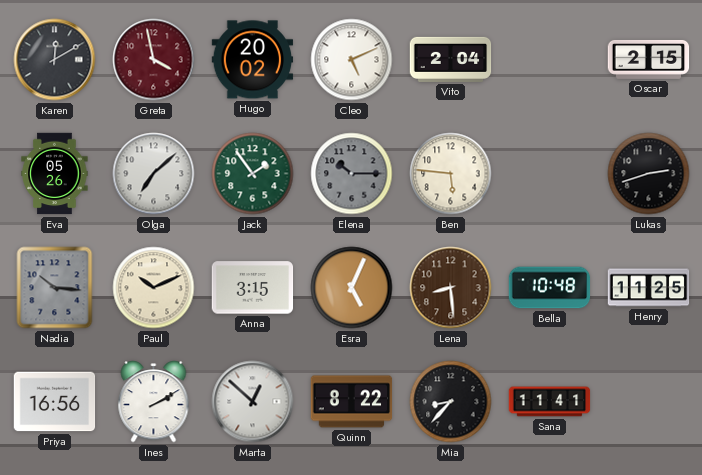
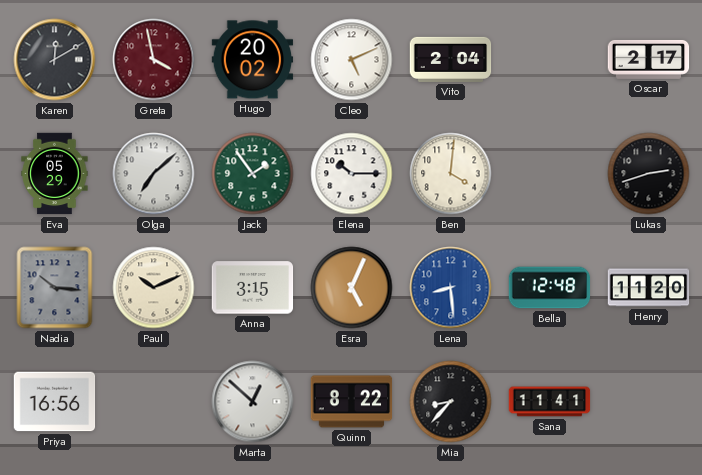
Oscar: 2:15 -> 2:17
Eva: 05:26 -> 05:29
Elena dial: grey -> white
Ben: 5:46 -> 4:01
Lena dial: brown -> blue
Bella: 10:48 -> 12:48
Henry: 11:25 -> 11:20
Ines: 2:10 -> none
